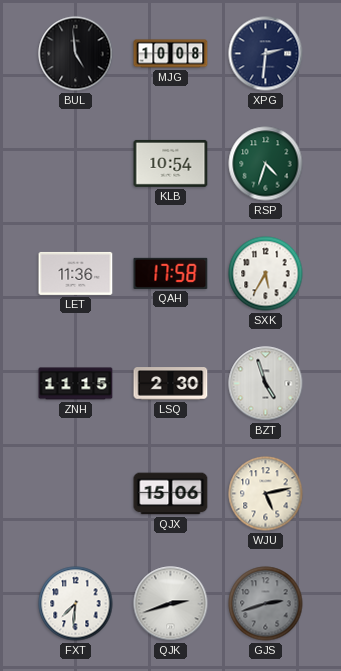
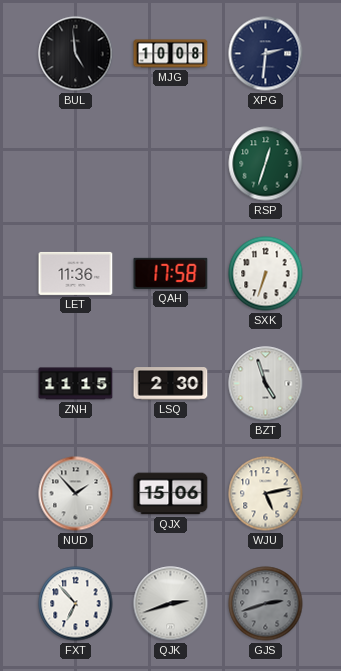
KLB: 10:54 -> none
RSP: 4:33 -> 12:33
SXK: 5:35 -> 6:33
NUD: none -> 1:53
FXT: 7:31 -> 6:53
